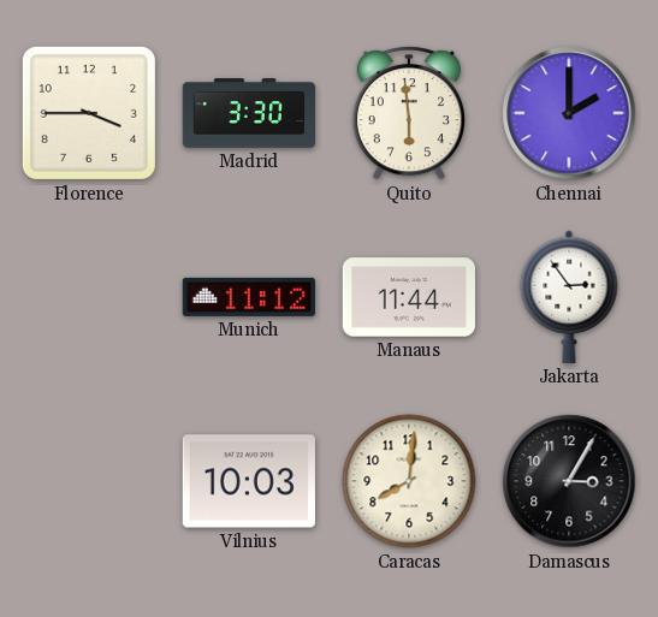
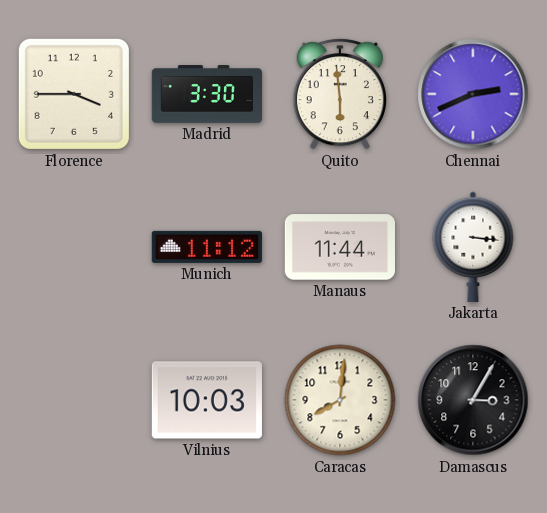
Chennai: 2:00 -> 2:41
Jakarta: 2:54 -> 3:16
